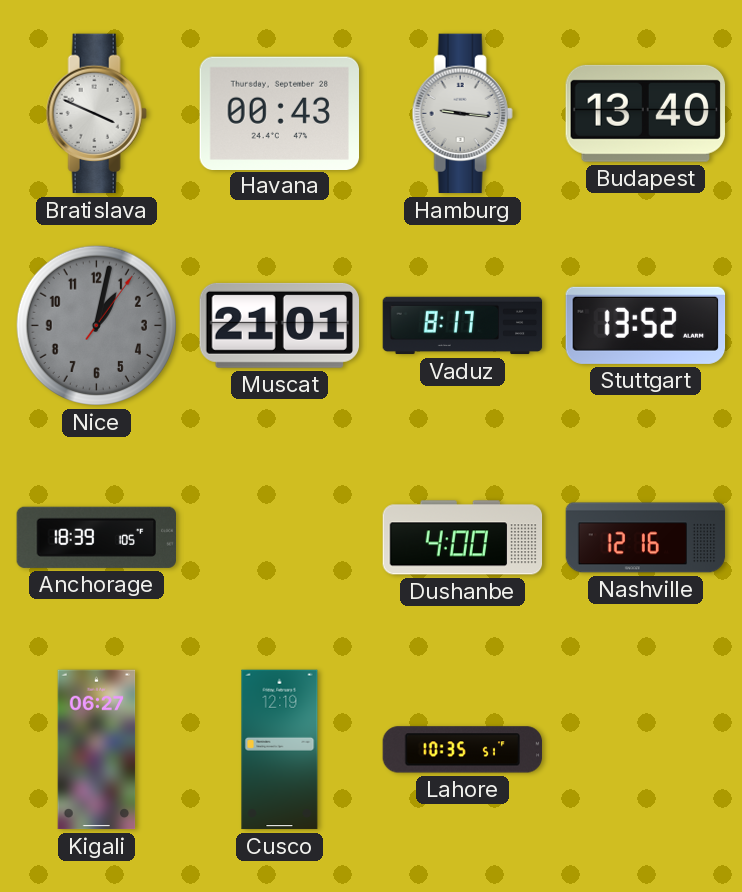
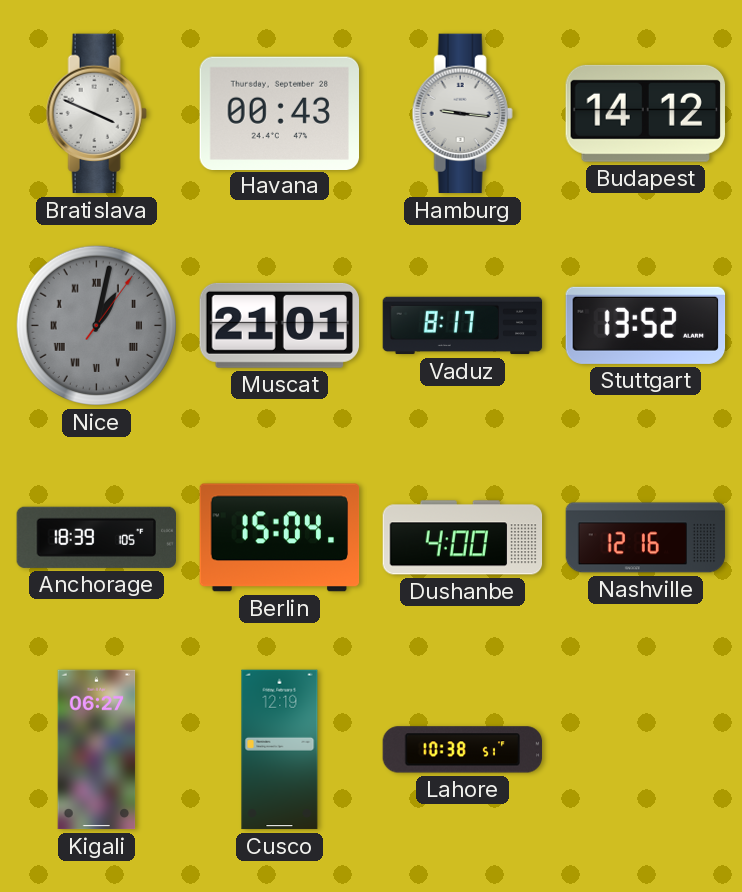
Budapest: 13:40 -> 14:12
Nice numerals: Arabic -> Roman
Berlin: none -> 15:04
Lahore: 10:35 -> 10:38
